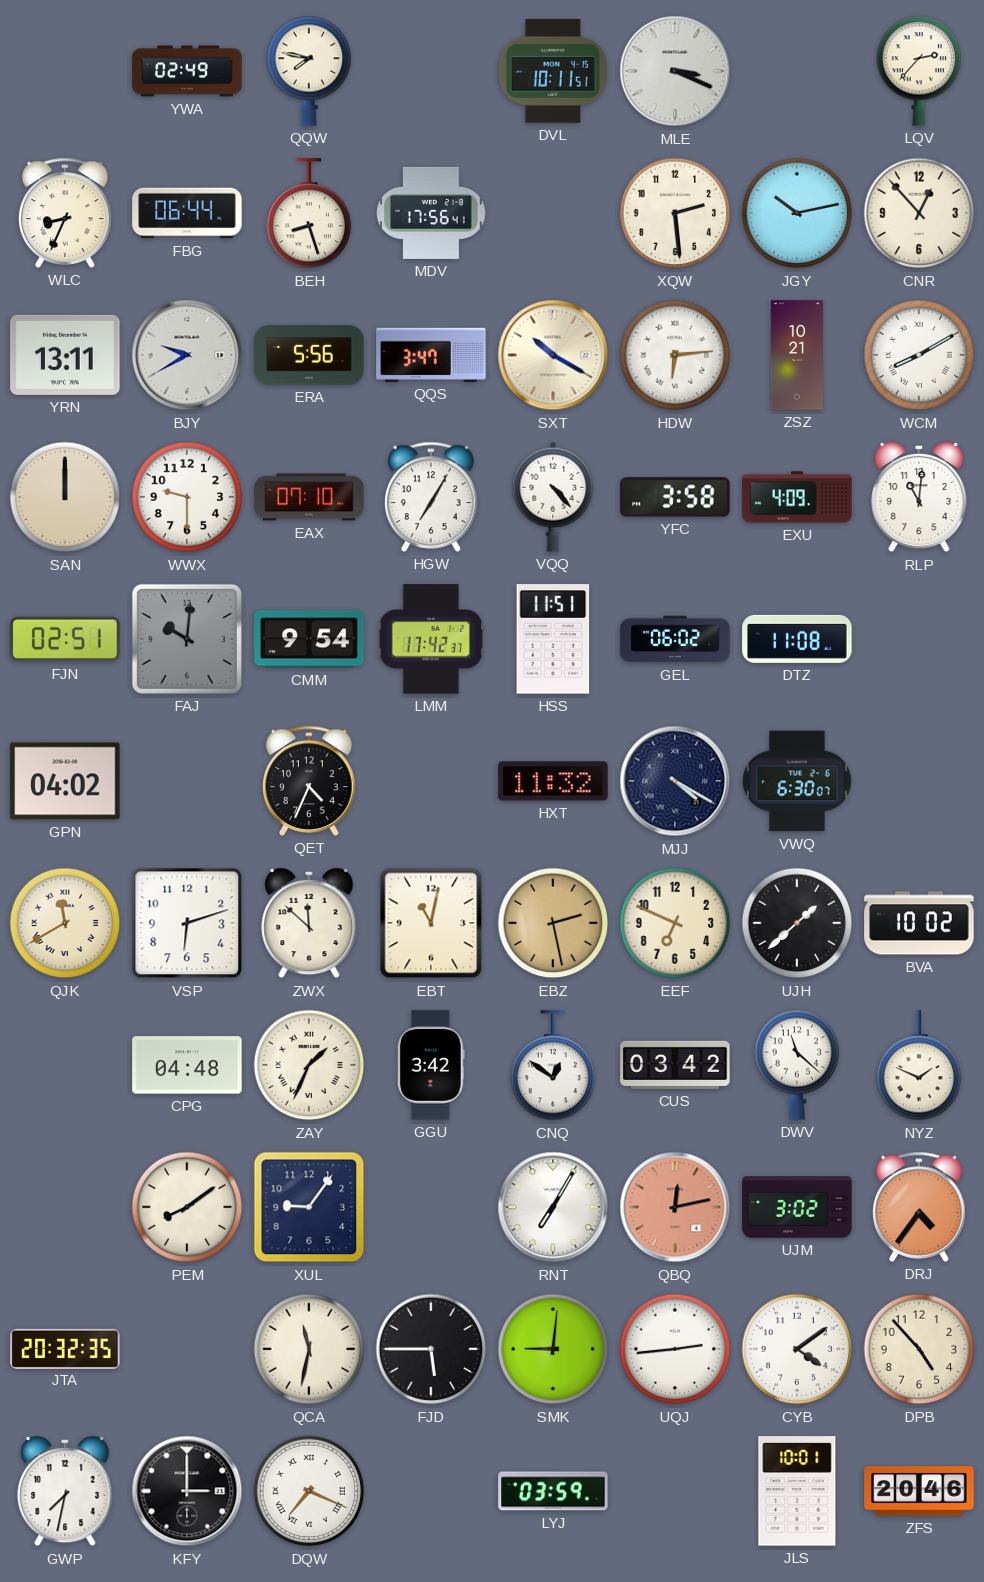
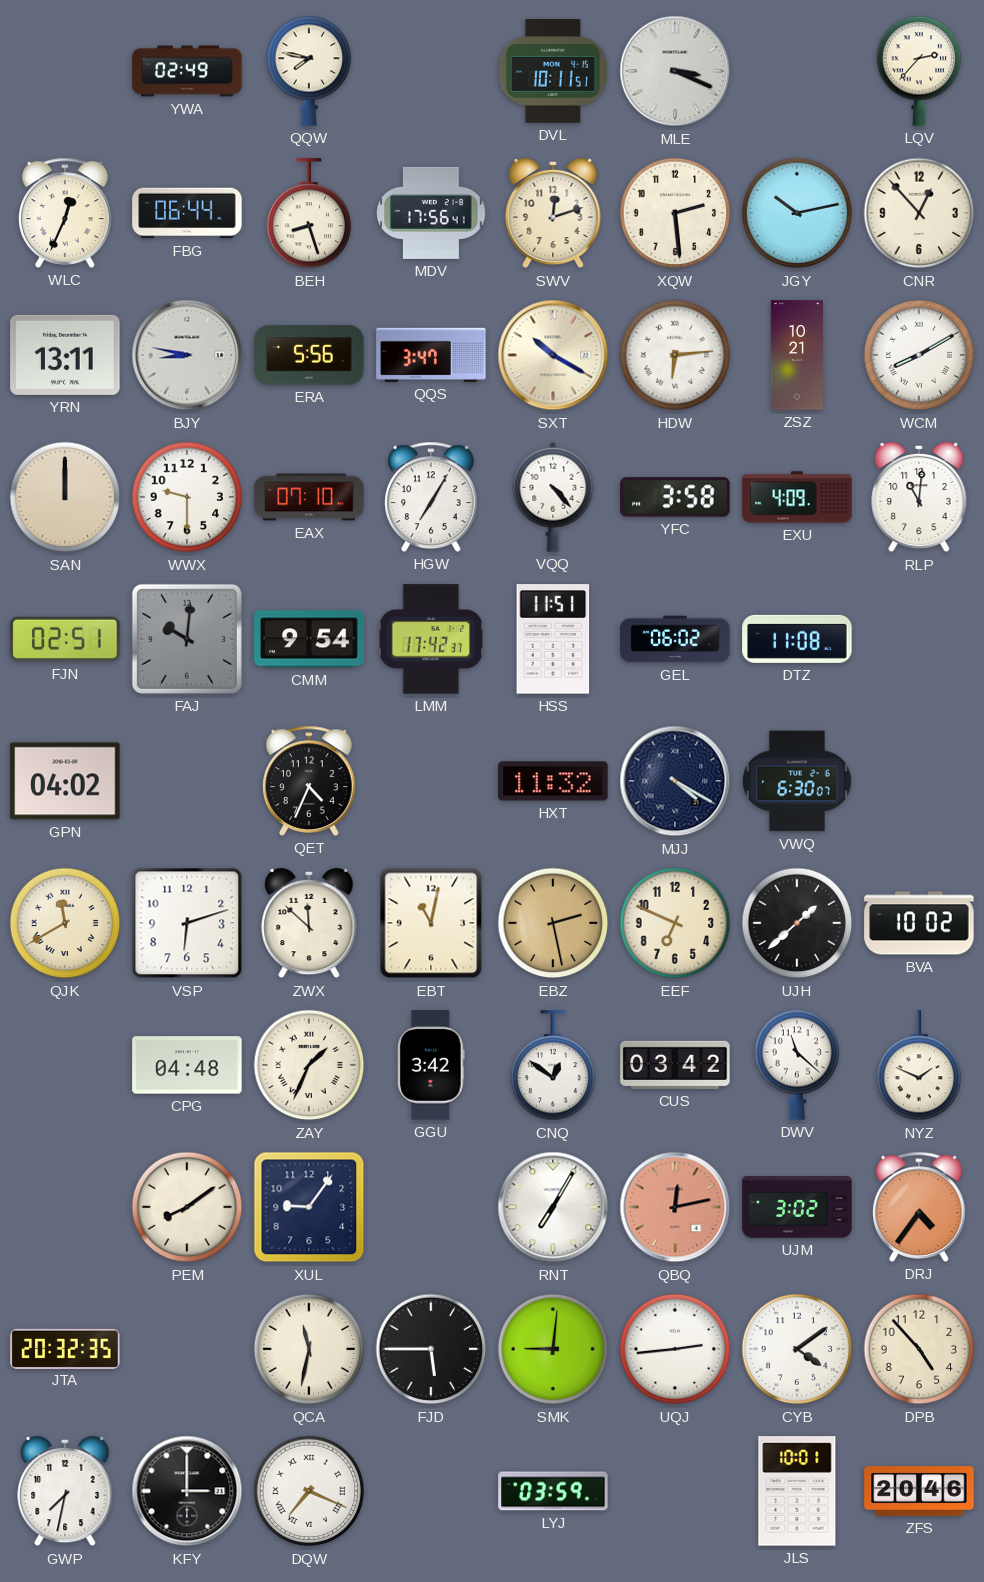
WLC: 8:34 -> 12:34
SWV: none -> 12:12
BJY: 9:40 -> 8:47
